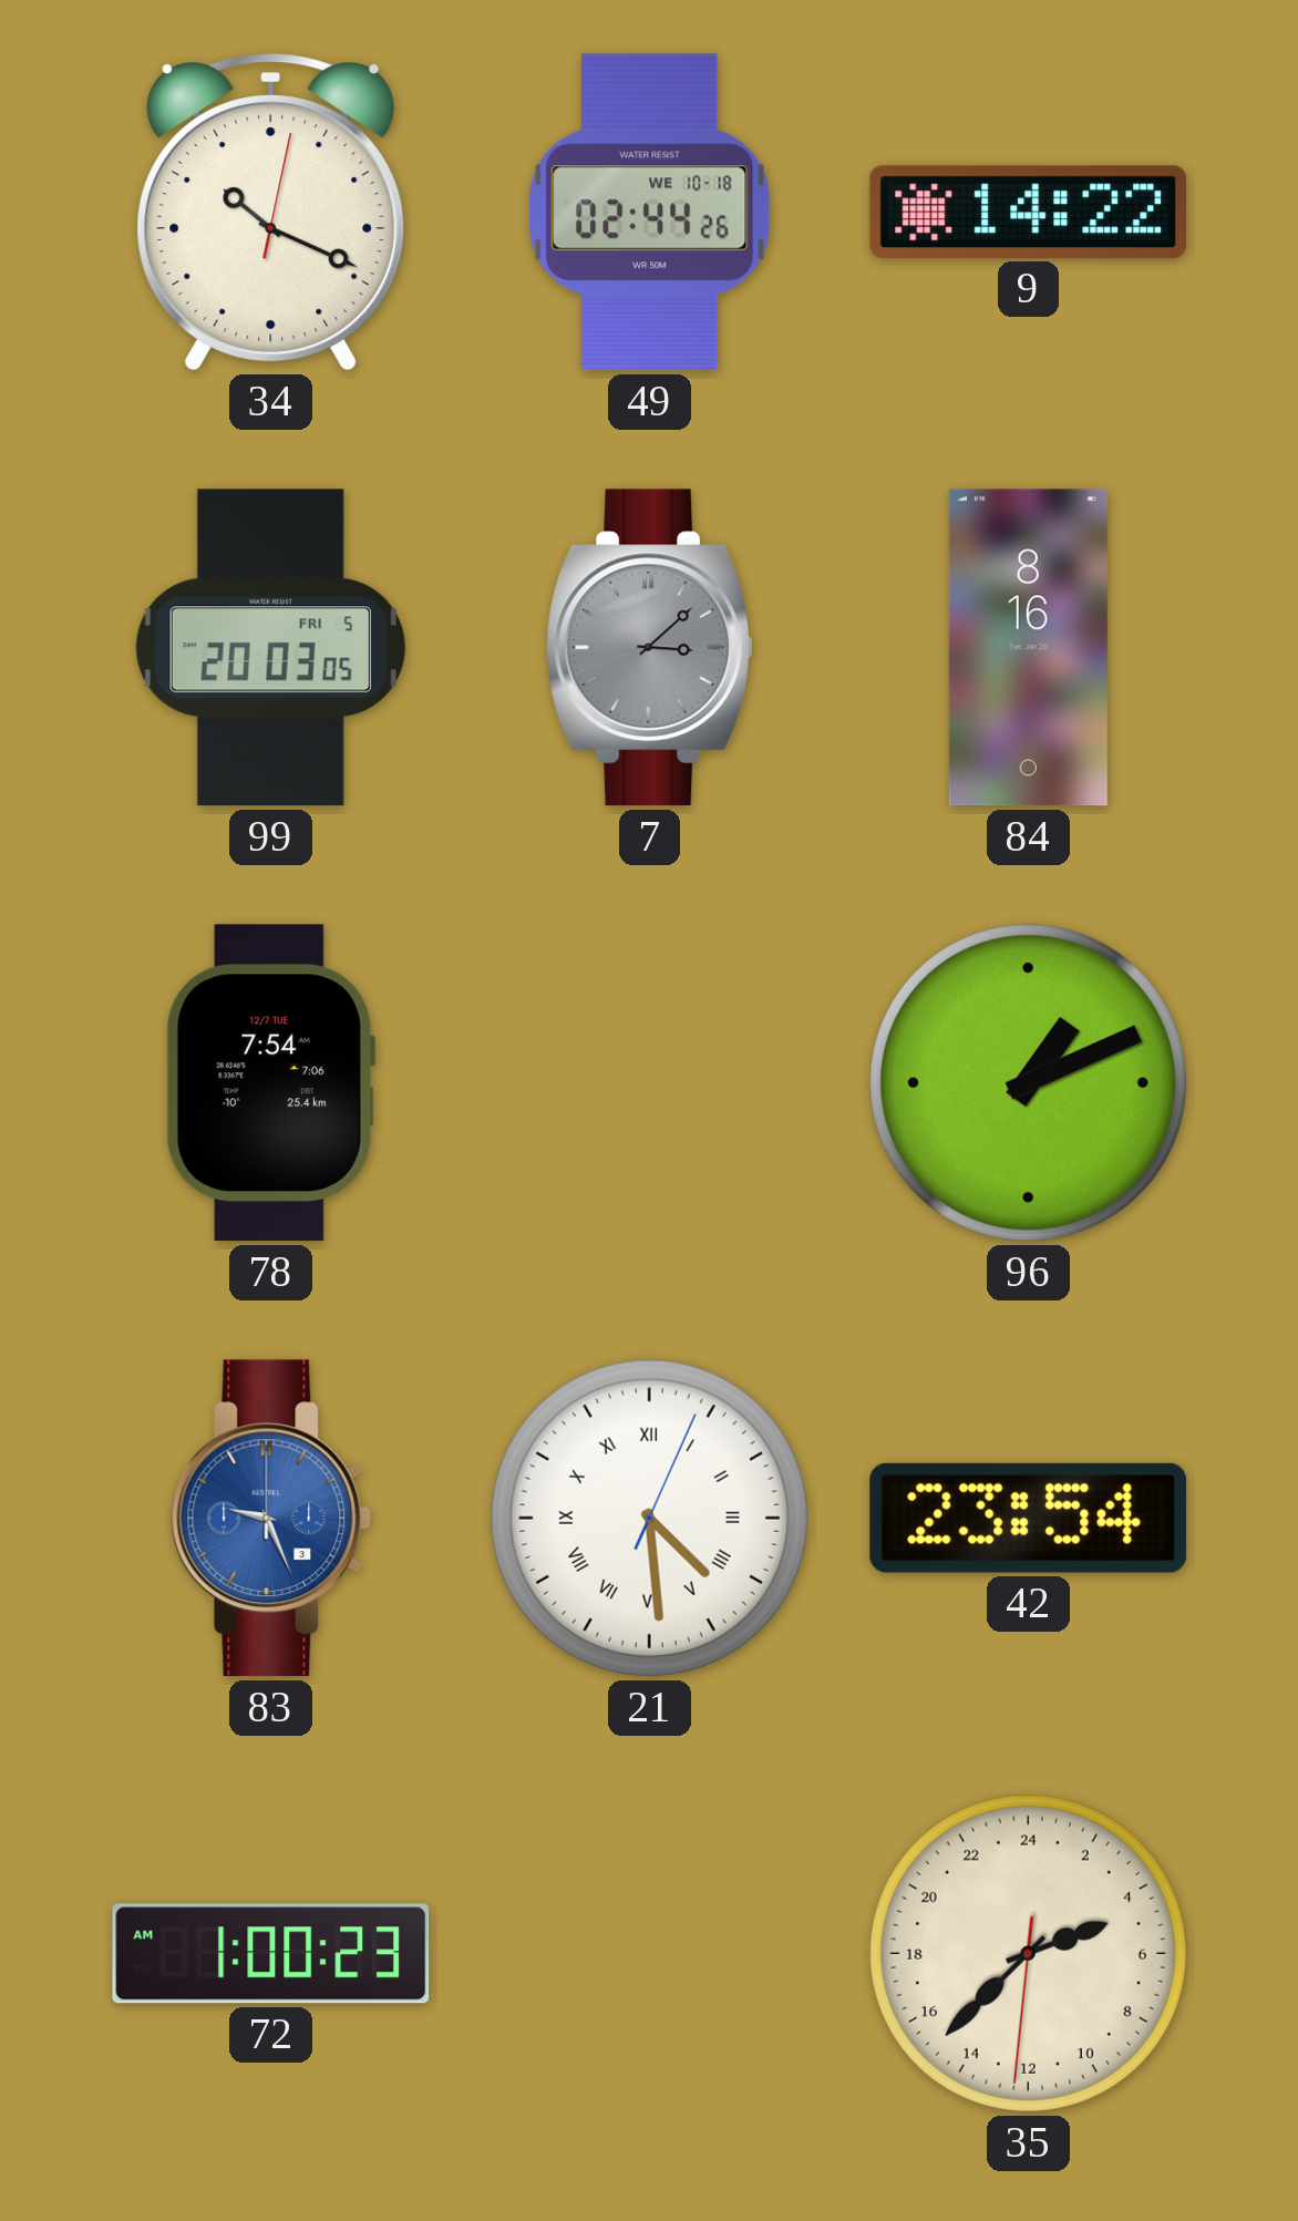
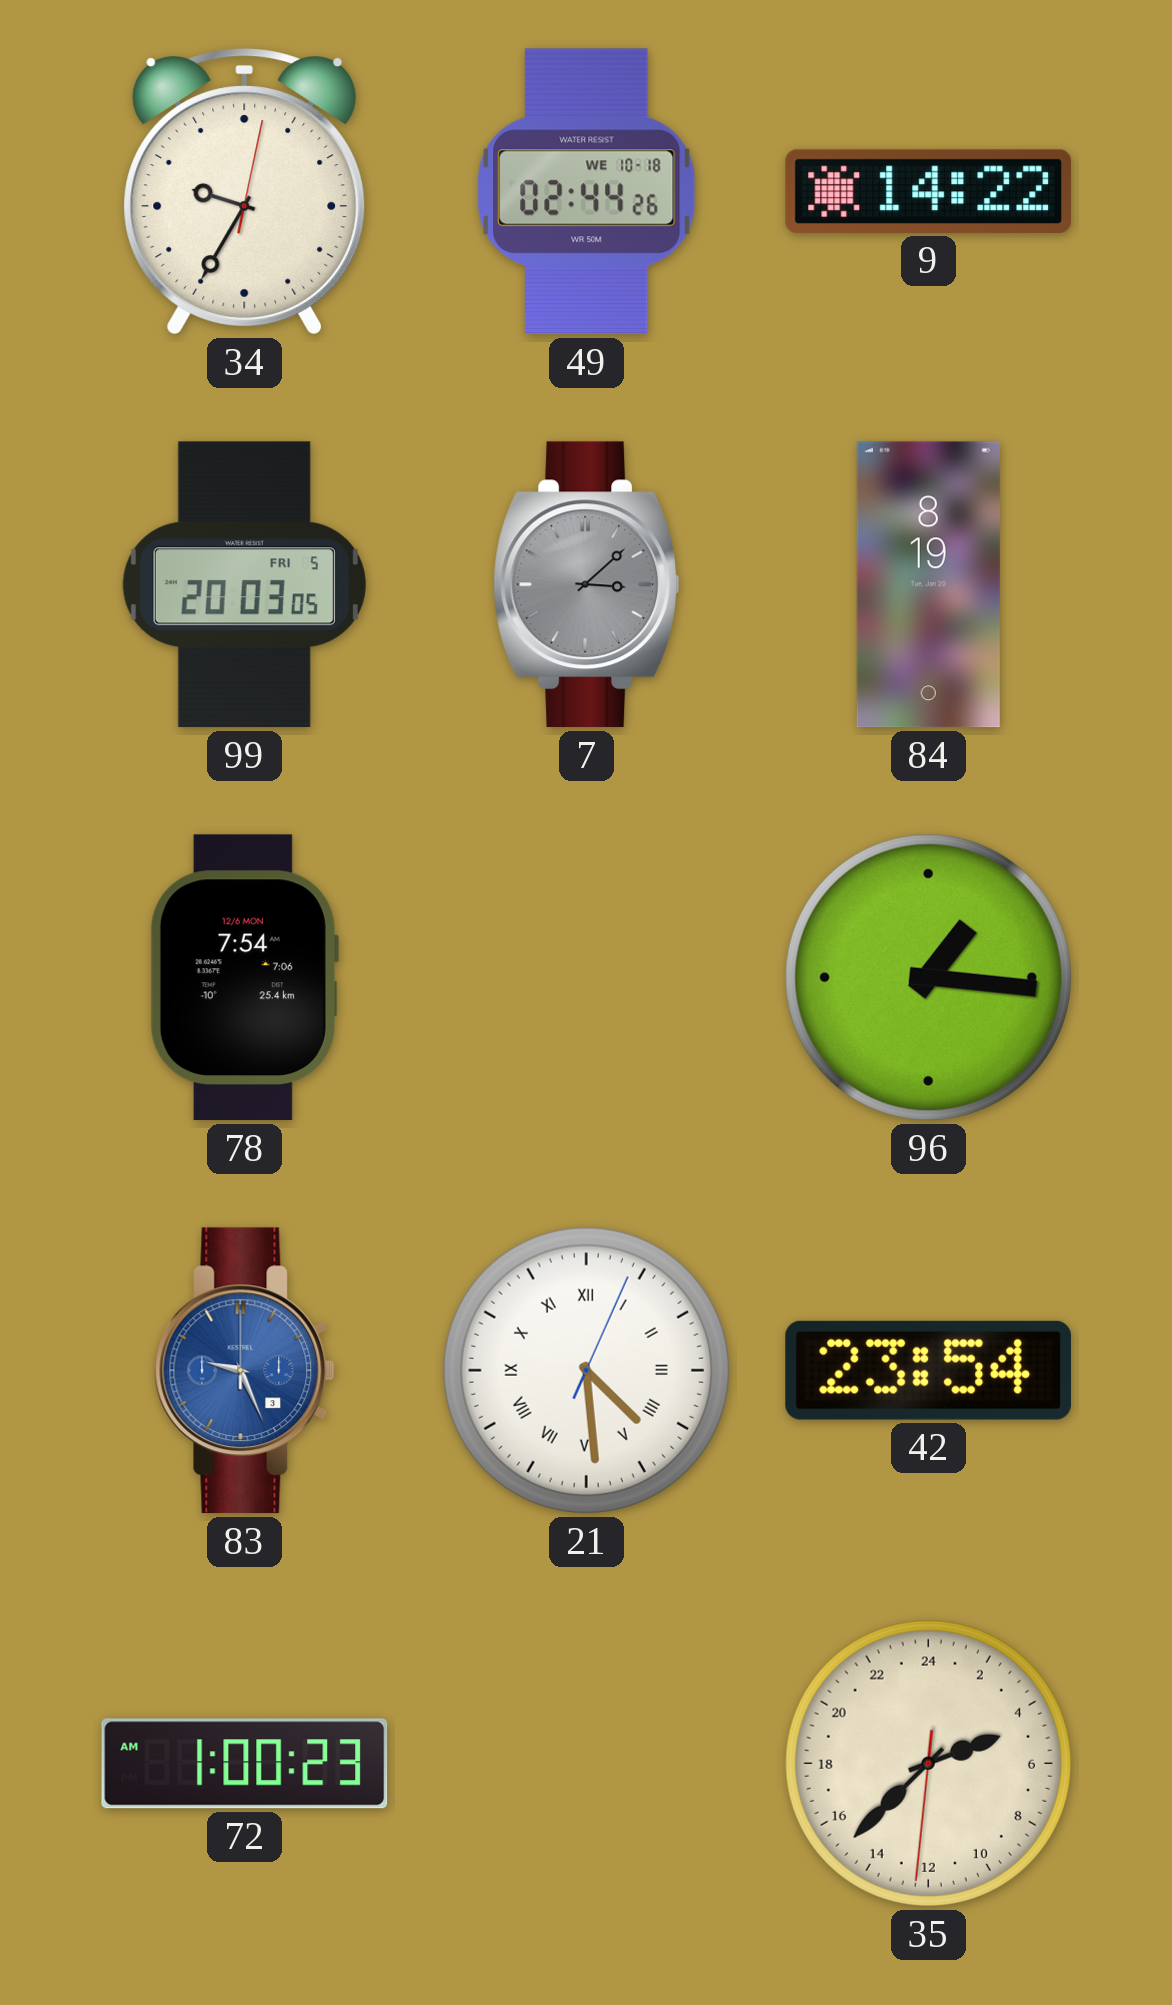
34: 10:19 -> 9:35
84: 8:16 -> 8:19
78 date: 12/7 TUE -> 12/6 MON
96: 1:11 -> 1:16
